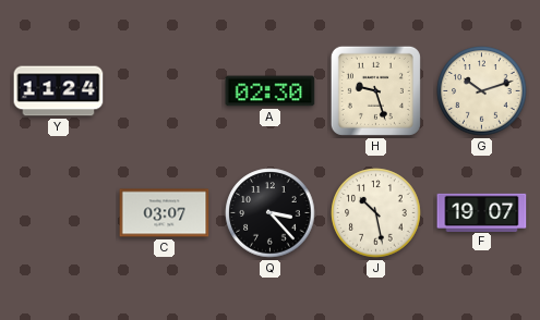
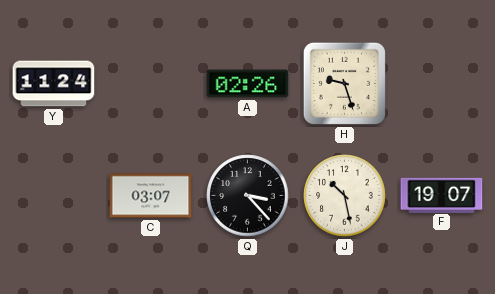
A: 02:30 -> 02:26
G: 10:12 -> none
